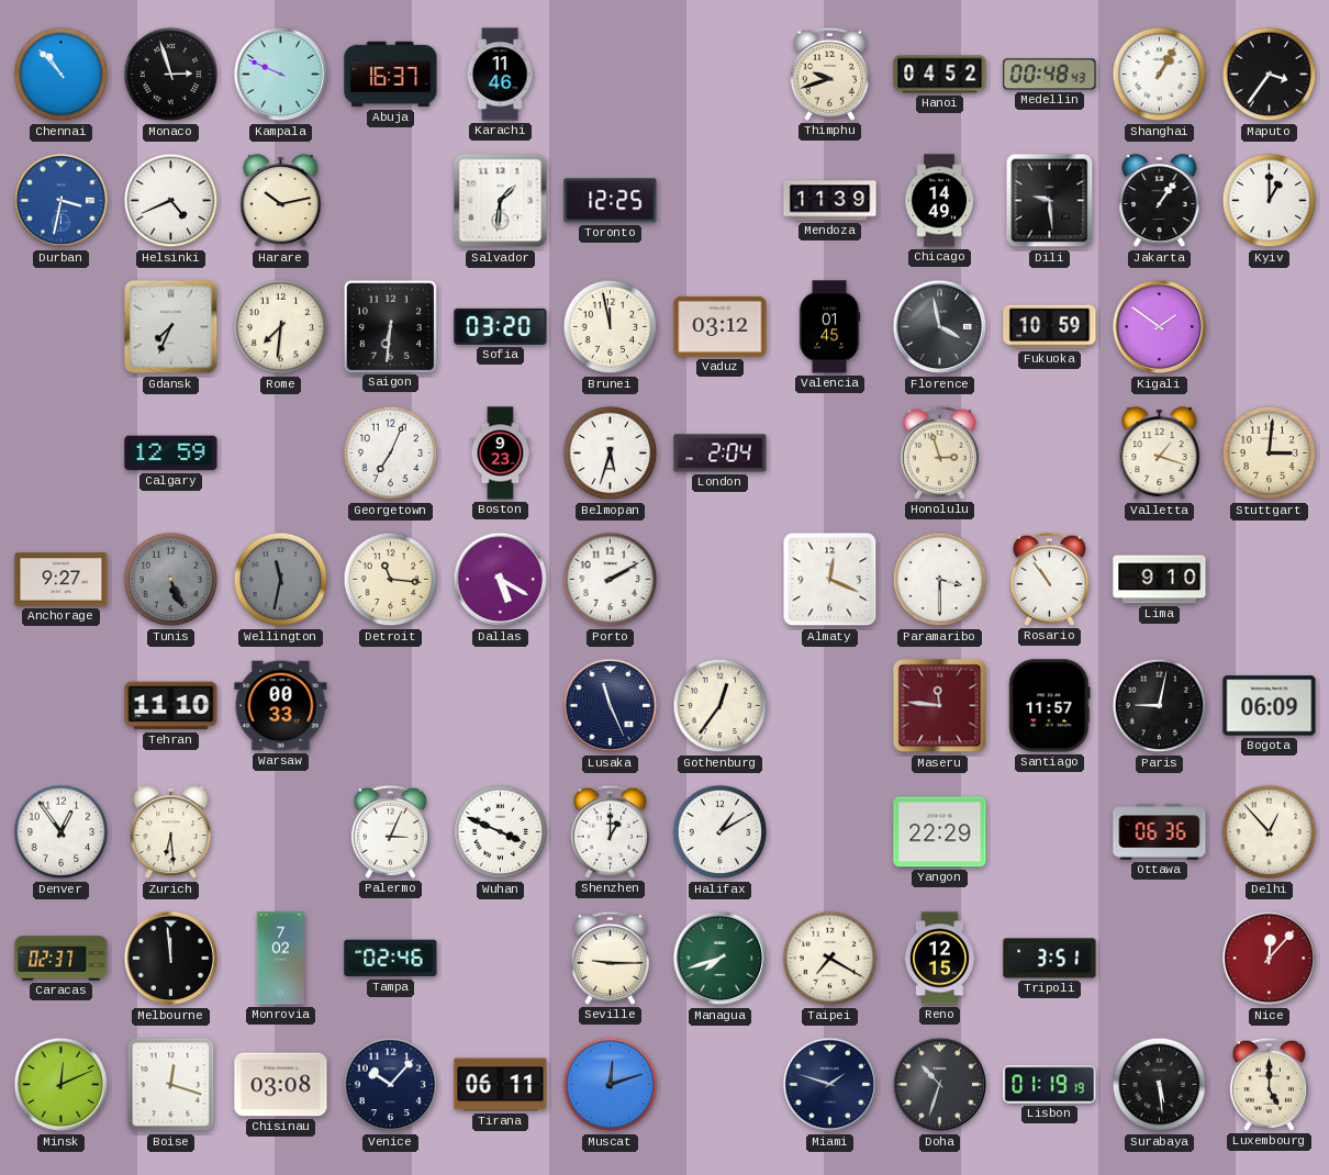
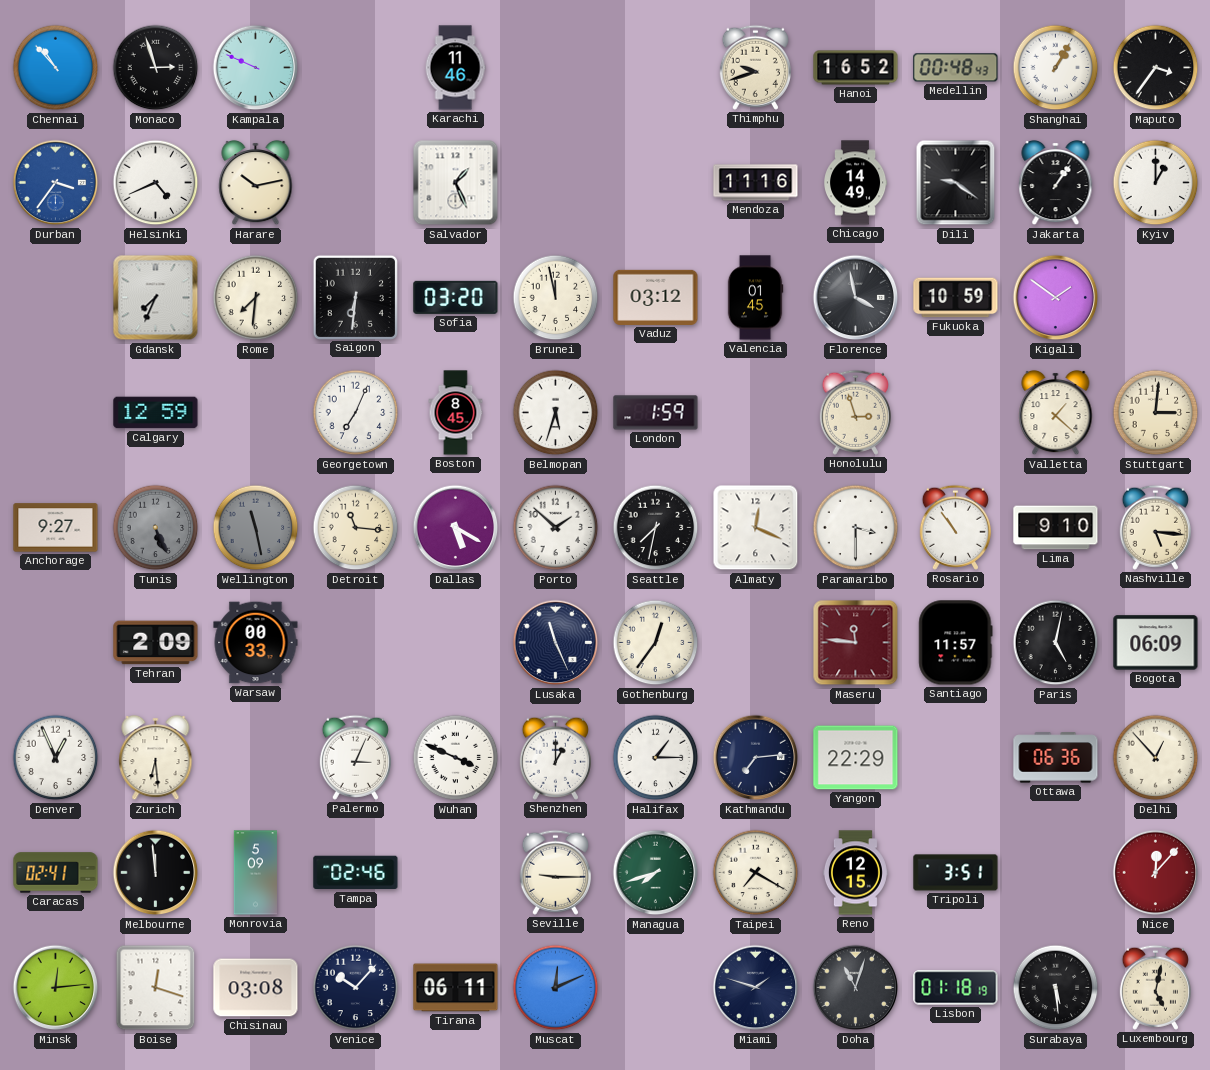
Abuja: 16:37 -> none
Hanoi: 04:52 -> 16:52
Durban: 3:32 -> 3:36
Salvador: 1:31 -> 1:26
Toronto: 12:25 -> none
Mendoza: 11:39 -> 11:16
Dili: 9:29 -> 9:21
Boston: 9:23 -> 8:45
London: 2:04 -> 1:59
Valletta: 1:18 -> 1:22
Wellington: 11:32 -> 11:28
Porto: 2:10 -> 1:52
Seattle: none -> 7:32
Nashville: none -> 5:16
Tehran: 11:10 -> 2:09
Paris: 9:02 -> 5:02
Denver: 12:54 -> 12:56
Halifax: 1:10 -> 1:15
Kathmandu: none -> 7:14
Caracas: 02:37 -> 02:41
Monrovia: 7:02 -> 5:09
Minsk: 12:11 -> 12:14
Muscat: 12:12 -> 12:11
Doha: 10:33 -> 11:03
Lisbon: 01:19 -> 01:18
Luxembourg: 5:00 -> 5:02
